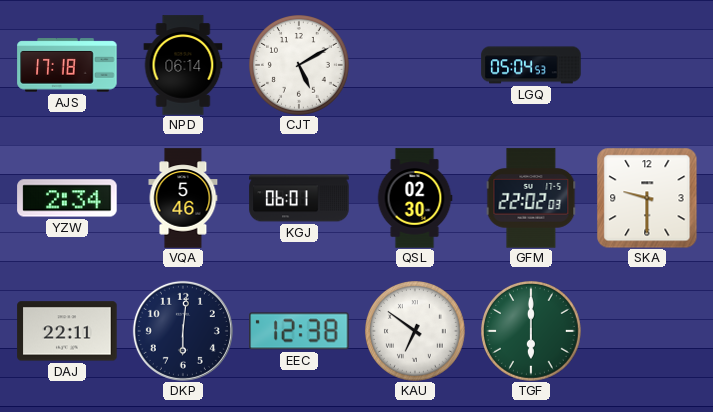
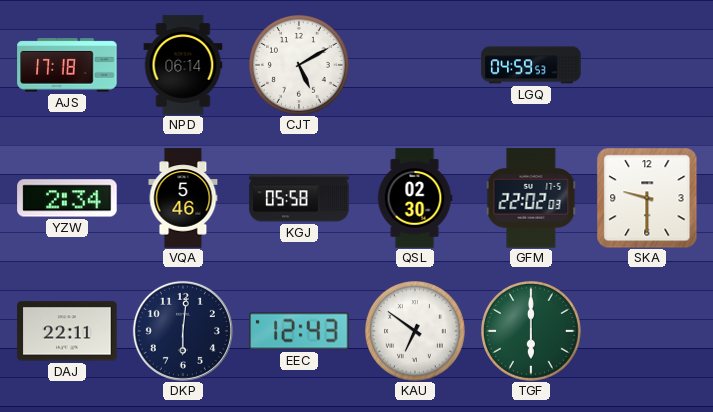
LGQ: 05:04 -> 04:59
KGJ: 06:01 -> 05:58
EEC: 12:38 -> 12:43
